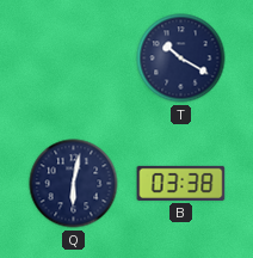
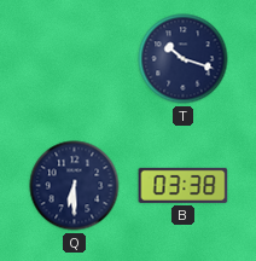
T: 10:20 -> 10:18
Q: 6:02 -> 6:30
